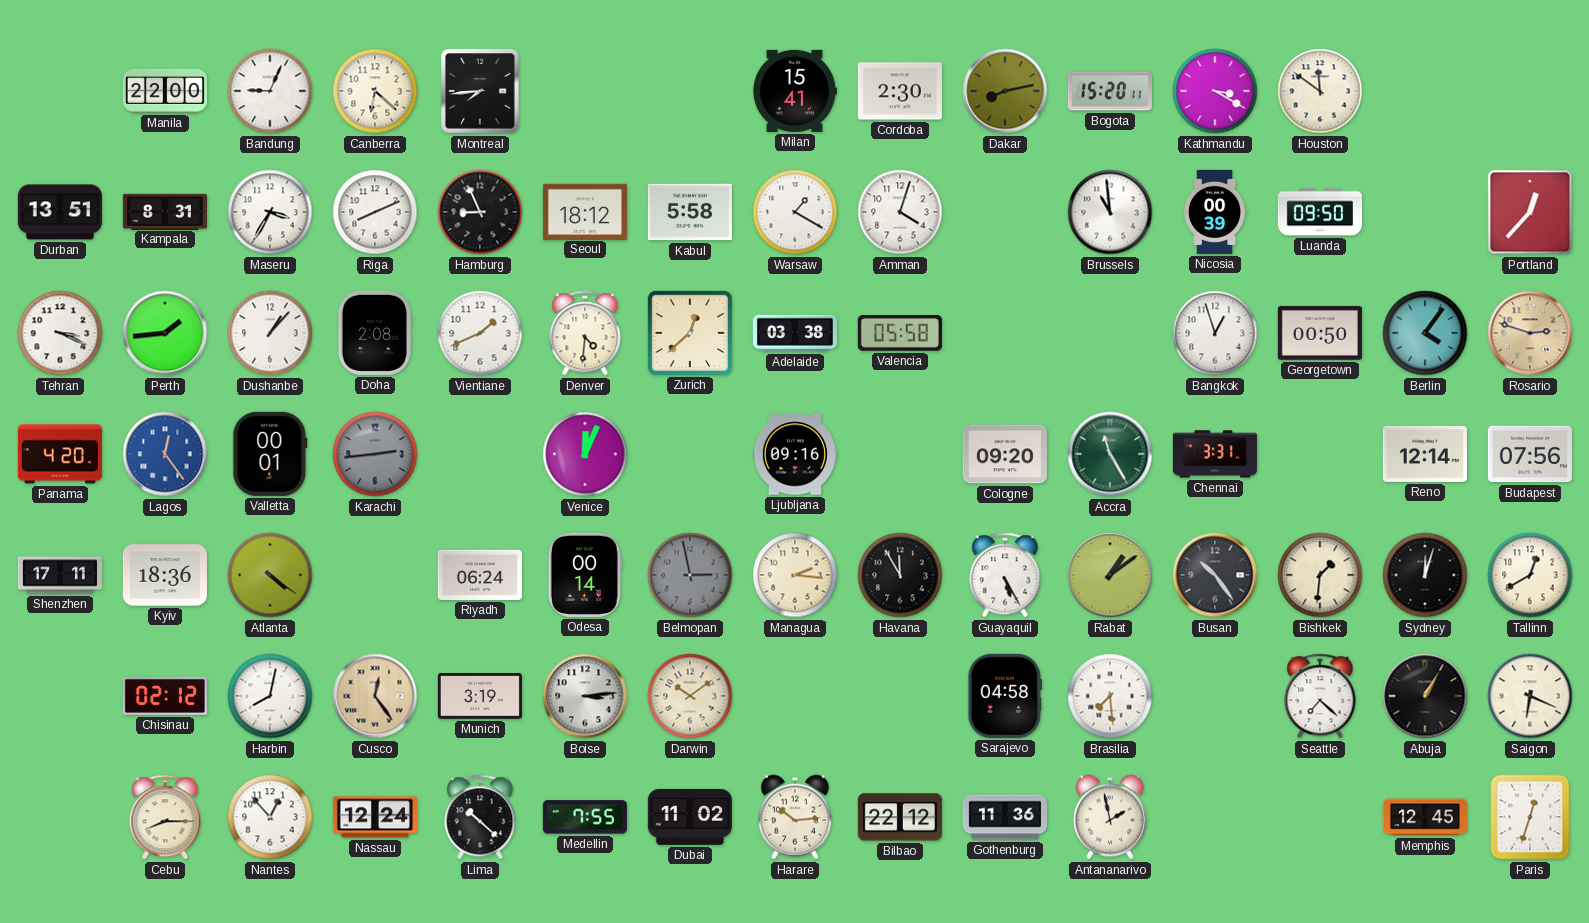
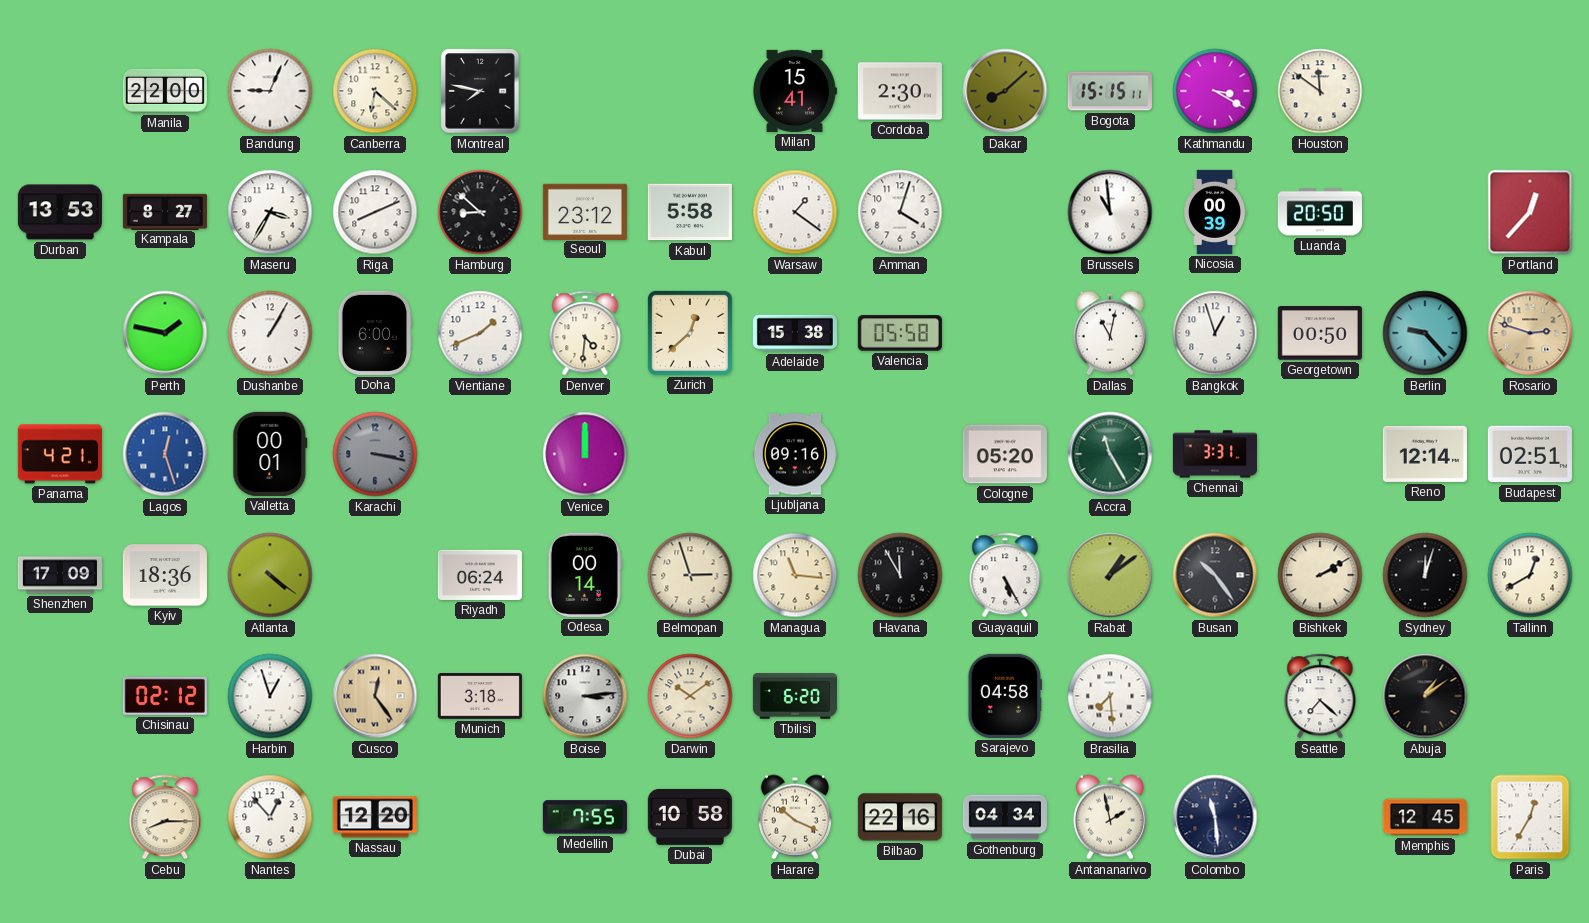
Montreal: 7:44 -> 7:47
Dakar: 8:13 -> 8:08
Bogota: 15:20 -> 15:15
Durban: 13:51 -> 13:53
Kampala: 8:31 -> 8:27
Hamburg: 8:56 -> 8:52
Seoul: 18:12 -> 23:12
Warsaw: 1:20 -> 1:21
Luanda: 09:50 -> 20:50
Tehran: 3:19 -> none
Perth: 1:44 -> 1:47
Dushanbe: 1:07 -> 1:05
Doha: 2:08 -> 6:00
Adelaide: 03:38 -> 15:38
Dallas: none -> 11:02
Berlin: 4:06 -> 9:23
Panama: 4:20 -> 4:21
Lagos: 12:24 -> 12:27
Karachi: 2:44 -> 3:17
Venice: 12:04 -> 12:00
Cologne: 09:20 -> 05:20
Budapest: 07:56 -> 02:51
Shenzhen: 17:11 -> 17:09
Belmopan: 2:58 -> 2:57
Belmopan dial: grey -> cream
Managua: 2:16 -> 11:16
Bishkek: 1:31 -> 2:10
Harbin: 8:02 -> 12:57
Munich: 3:19 -> 3:18
Tbilisi: none -> 6:20
Abuja: 1:05 -> 1:09
Saigon: 6:19 -> none
Nassau: 12:24 -> 12:20
Lima: 10:22 -> none
Dubai: 11:02 -> 10:58
Harare: 10:14 -> 10:19
Bilbao: 22:12 -> 22:16
Gothenburg: 11:36 -> 04:34
Colombo: none -> 11:29
Paris: 12:33 -> 12:35
